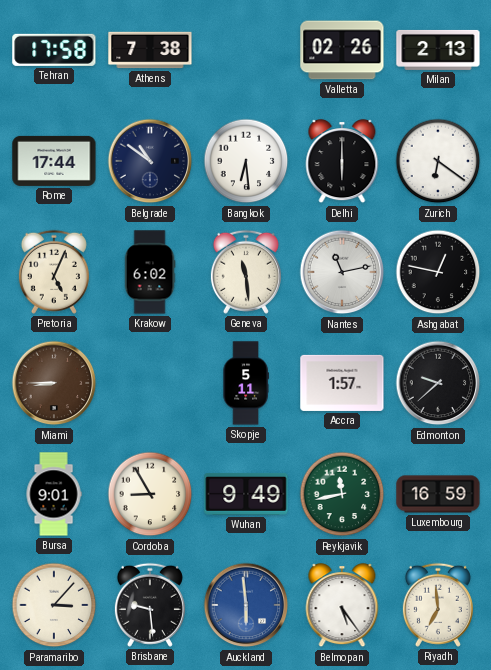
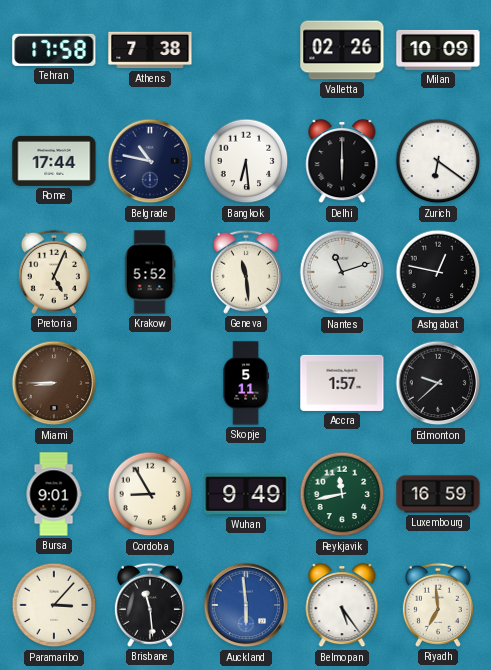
Milan: 2:13 -> 10:09
Belgrade: 10:51 -> 10:47
Krakow: 6:02 -> 5:52
Nantes: 11:13 -> 11:12
Brisbane: 9:29 -> 11:29
